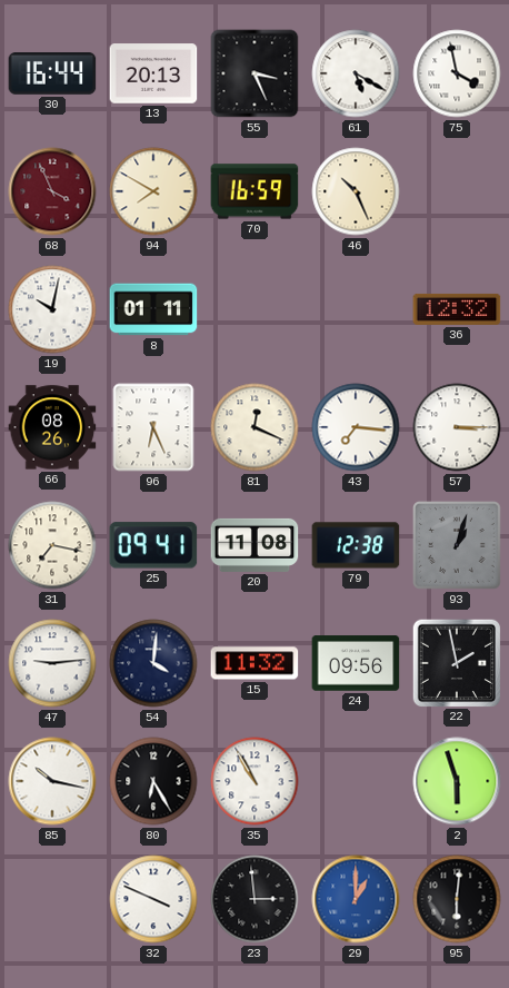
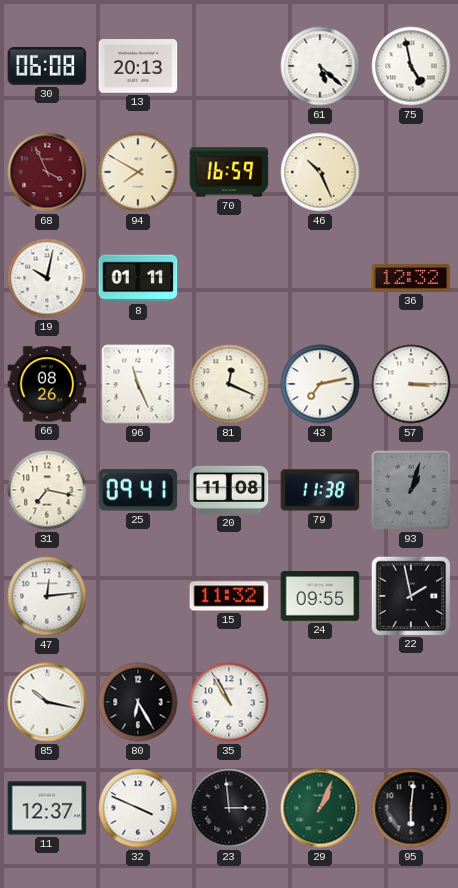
30: 16:44 -> 06:08
55: 3:26 -> none
61: 5:20 -> 5:22
75: 3:58 -> 4:58
96: 6:26 -> 11:26
43: 7:16 -> 7:13
79: 12:38 -> 11:38
47: 9:14 -> 12:14
54: 4:01 -> none
24: 09:56 -> 09:55
2: 5:57 -> none
11: none -> 12:37
29: 1:00 -> 1:04
29 dial: blue -> green
